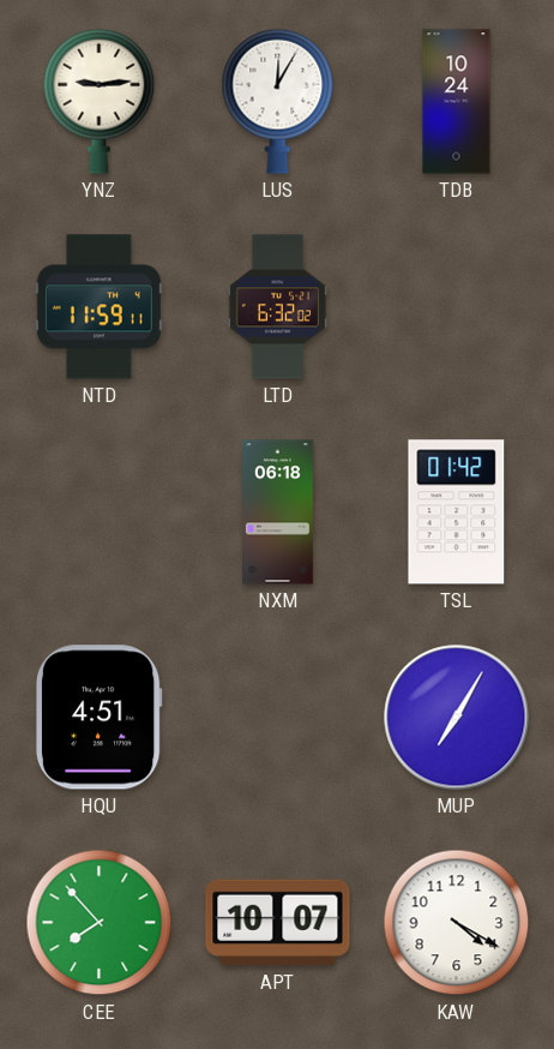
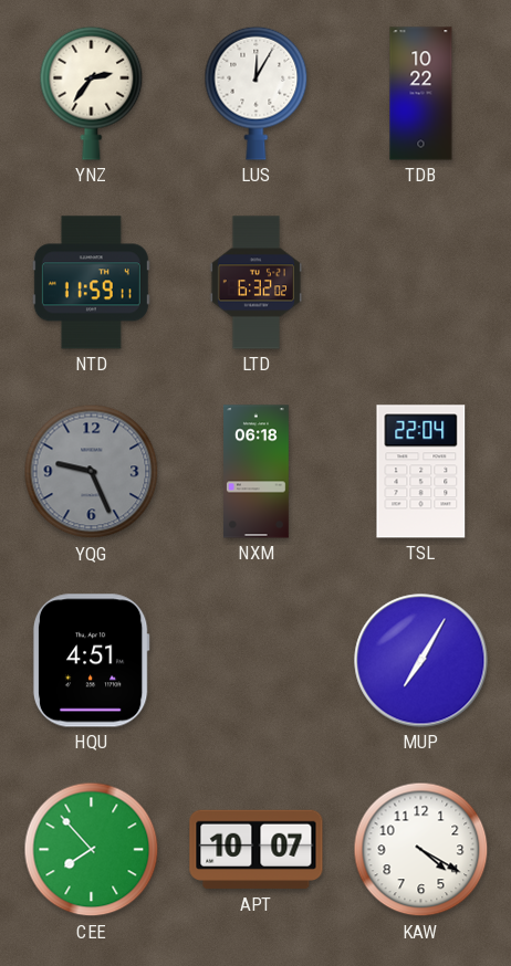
YNZ: 9:14 -> 2:36
TDB: 10:24 -> 10:22
YQG: none -> 9:26
TSL: 01:42 -> 22:04
